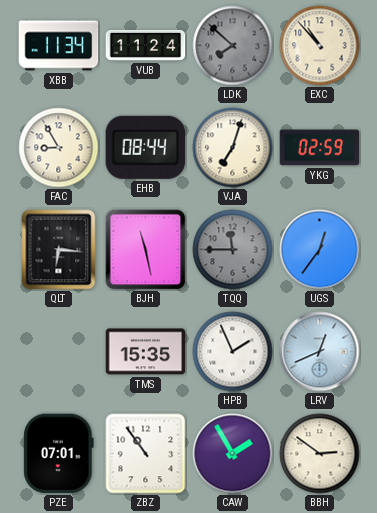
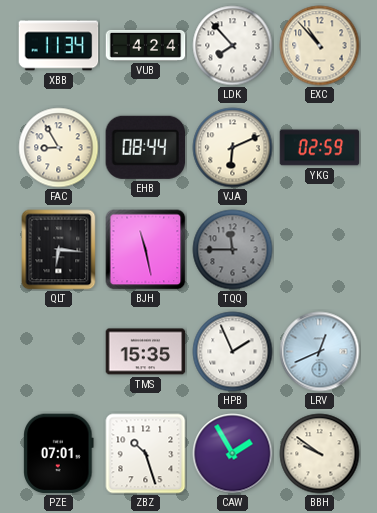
VUB: 11:24 -> 4:24
LDK: 7:52 -> 7:53
LDK dial: grey -> white
VJA: 7:03 -> 6:11
UGS: 12:36 -> none
ZBZ: 10:54 -> 10:27
BBH: 2:51 -> 9:51
